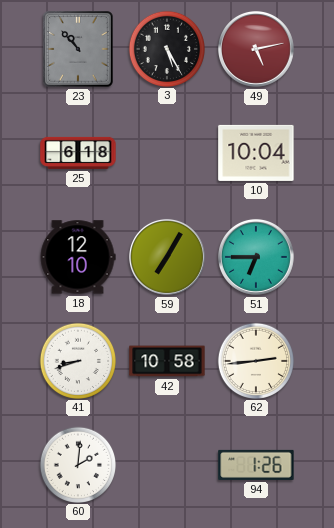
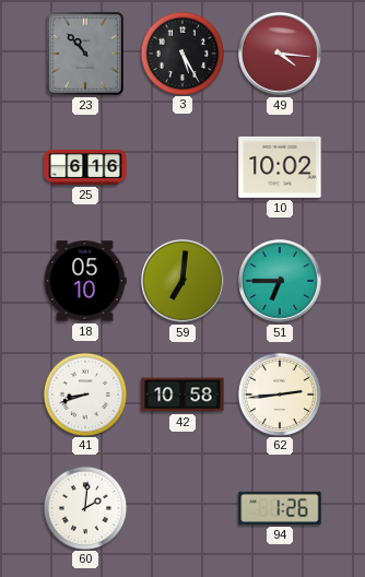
49: 5:13 -> 4:16
25: 6:18 -> 6:16
10: 10:04 -> 10:02
18: 12:10 -> 05:10
59: 7:05 -> 7:01
